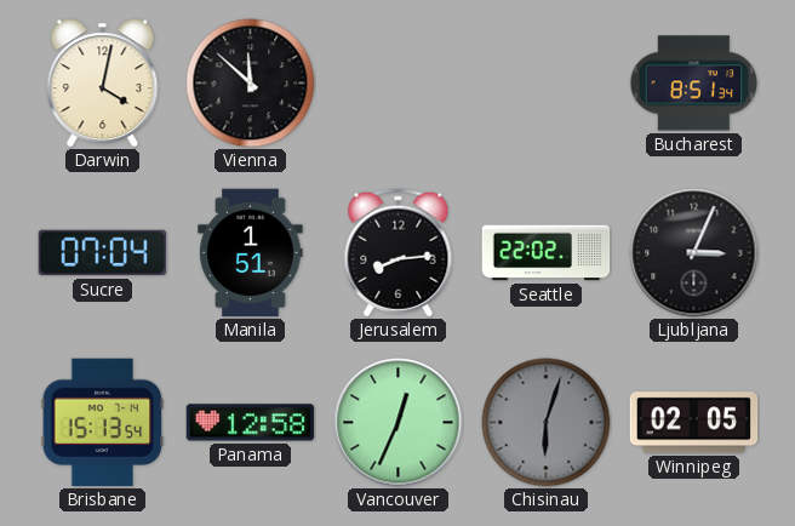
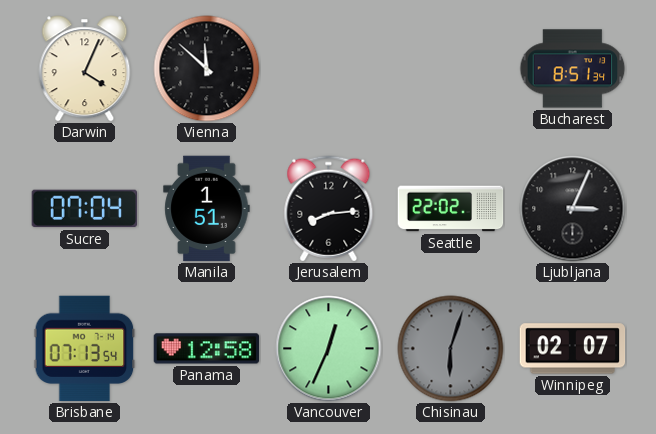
Darwin: 4:02 -> 4:04
Brisbane: 15:13 -> 07:13
Winnipeg: 02:05 -> 02:07
